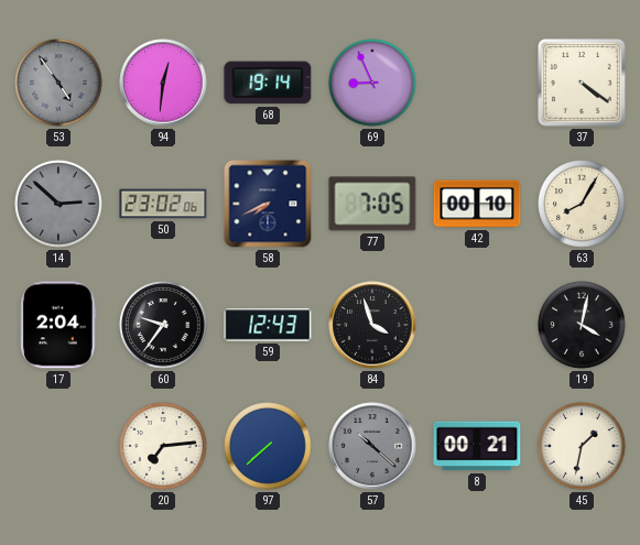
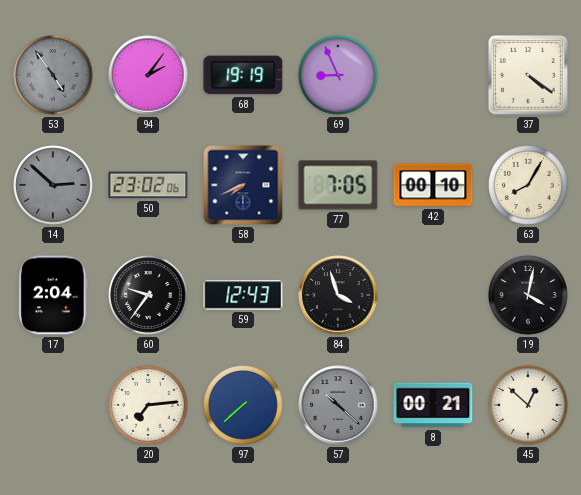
94: 12:31 -> 2:06
68: 19:14 -> 19:19
45: 1:32 -> 12:52
